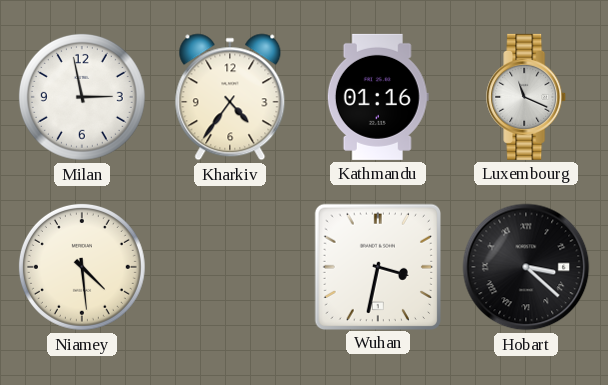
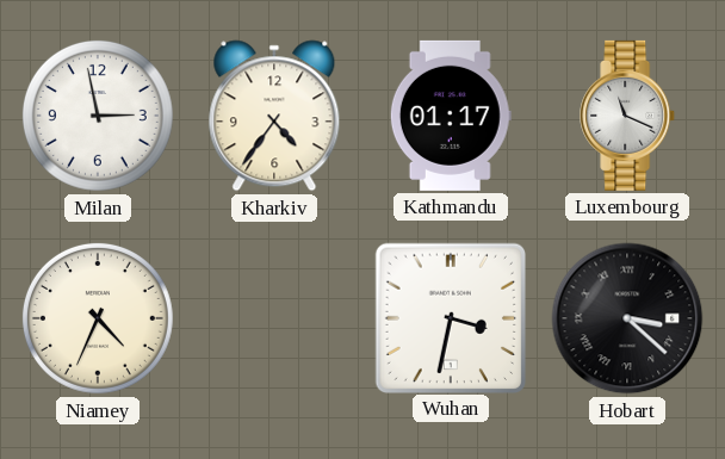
Kathmandu: 01:16 -> 01:17
Niamey: 4:29 -> 4:34
